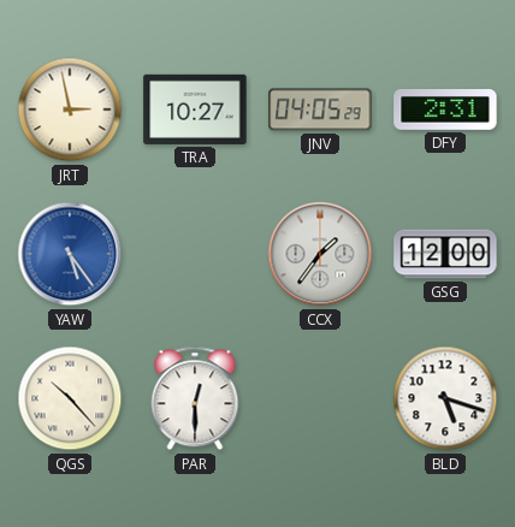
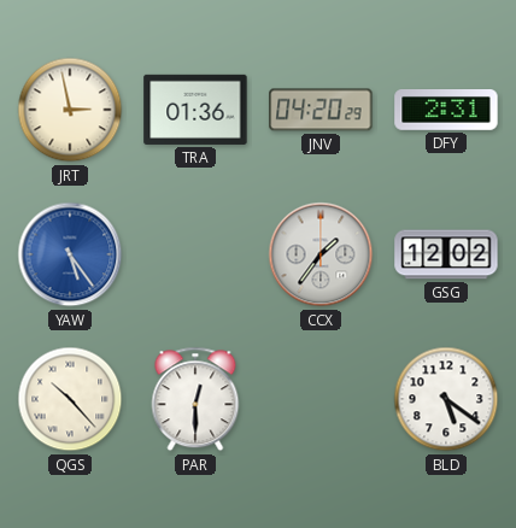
TRA: 10:27 -> 01:36
JNV: 04:05 -> 04:20
GSG: 12:00 -> 12:02
BLD: 5:18 -> 5:21
